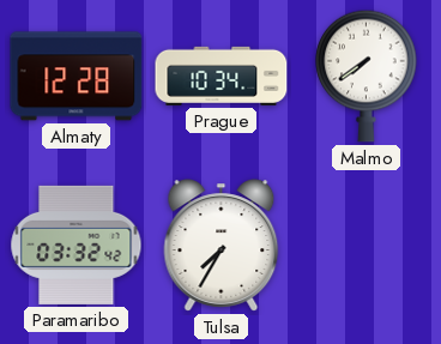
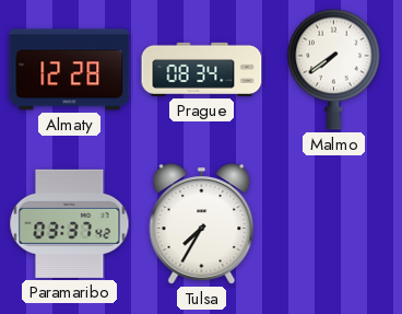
Prague: 10:34 -> 08:34
Paramaribo: 03:32 -> 03:37
